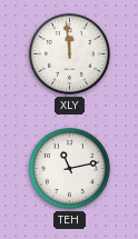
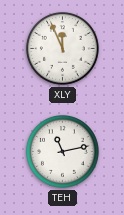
XLY: 11:59 -> 11:56
